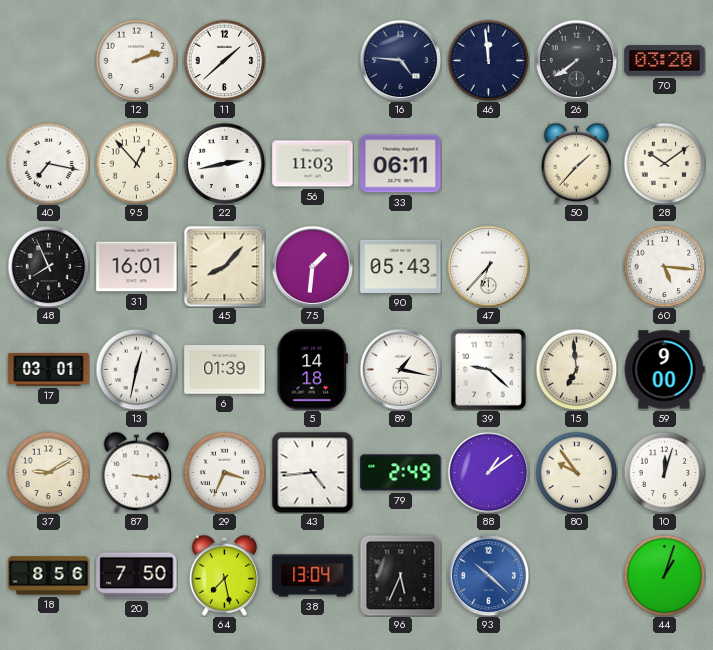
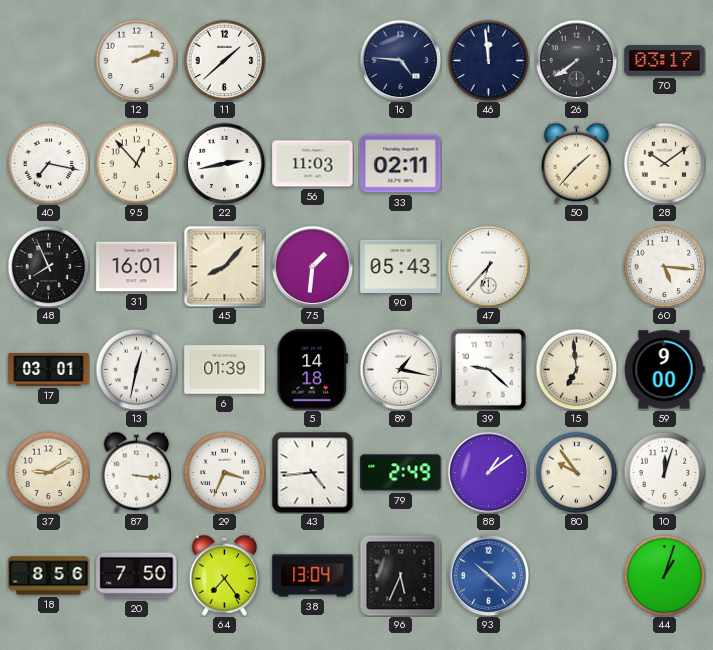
70: 03:20 -> 03:17
33: 06:11 -> 02:11
64: 7:28 -> 7:24
